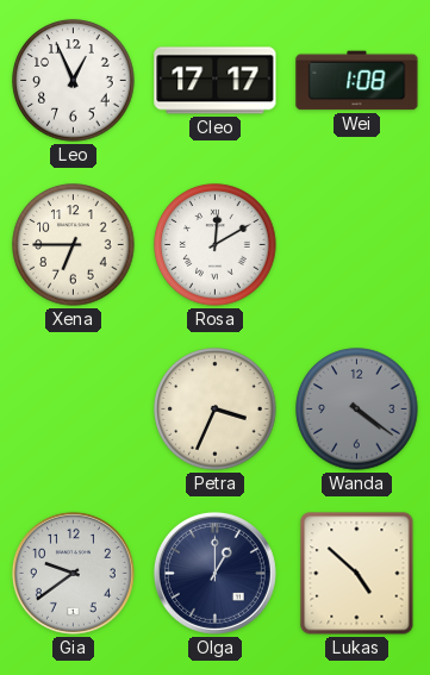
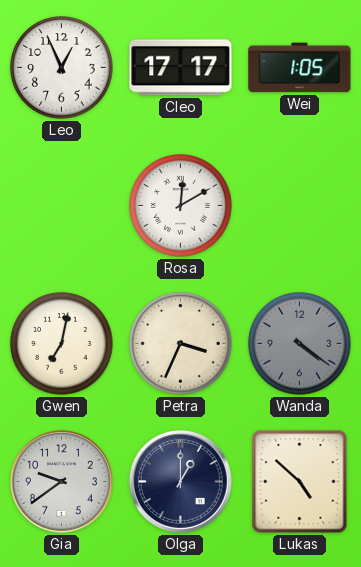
Wei: 1:08 -> 1:05
Xena: 6:45 -> none
Gwen: none -> 7:02
